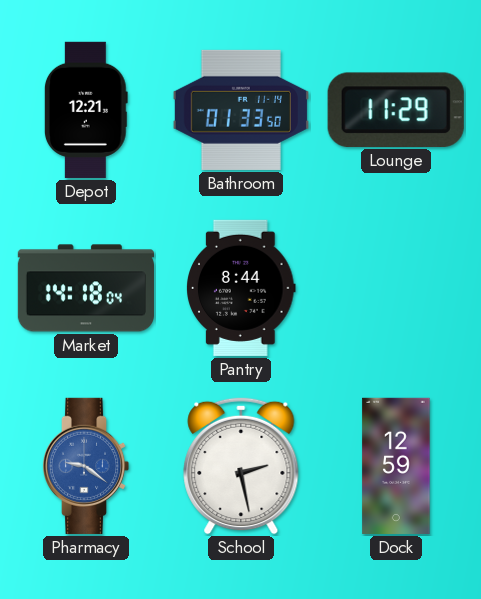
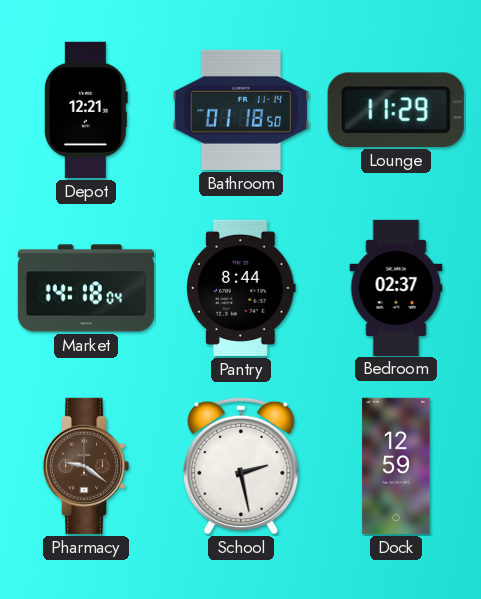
Bathroom: 01:33 -> 01:18
Bedroom: none -> 02:37
Pharmacy dial: blue -> brown
